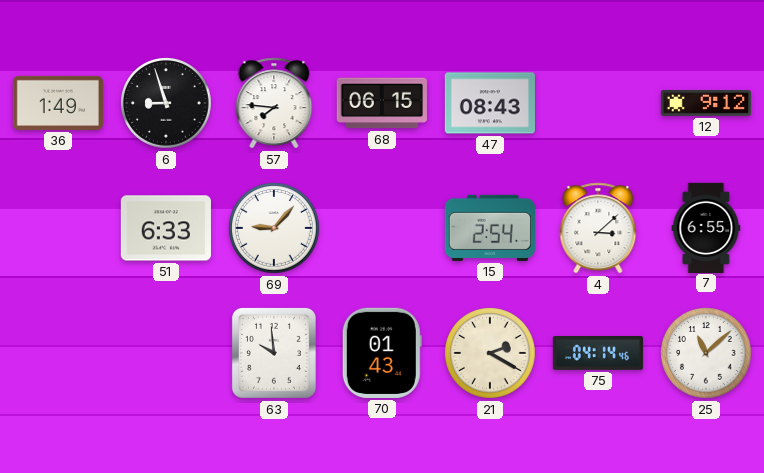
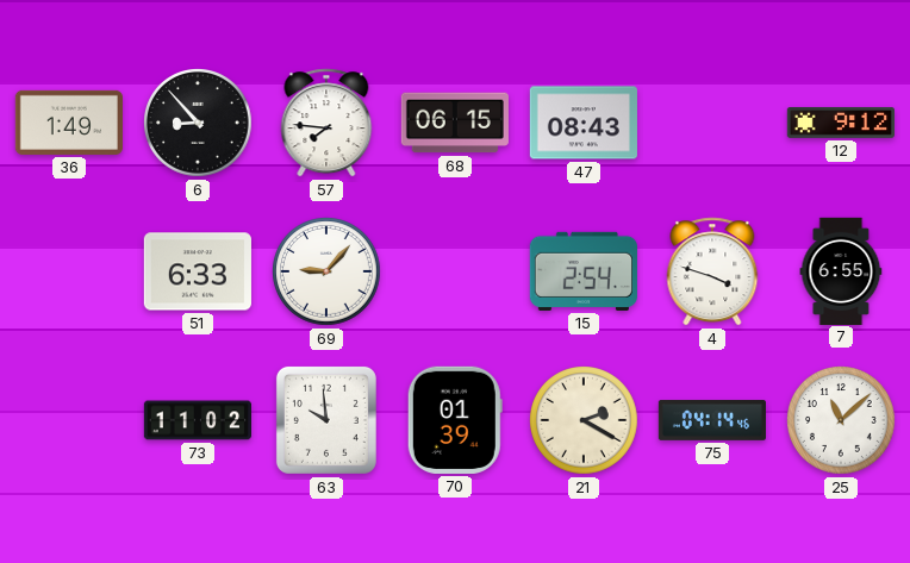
6: 8:57 -> 8:53
4: 3:08 -> 3:48
73: none -> 11:02
70: 01:43 -> 01:39
